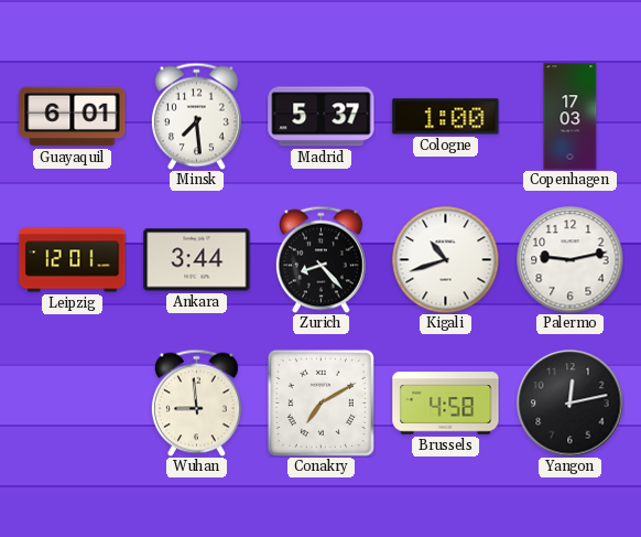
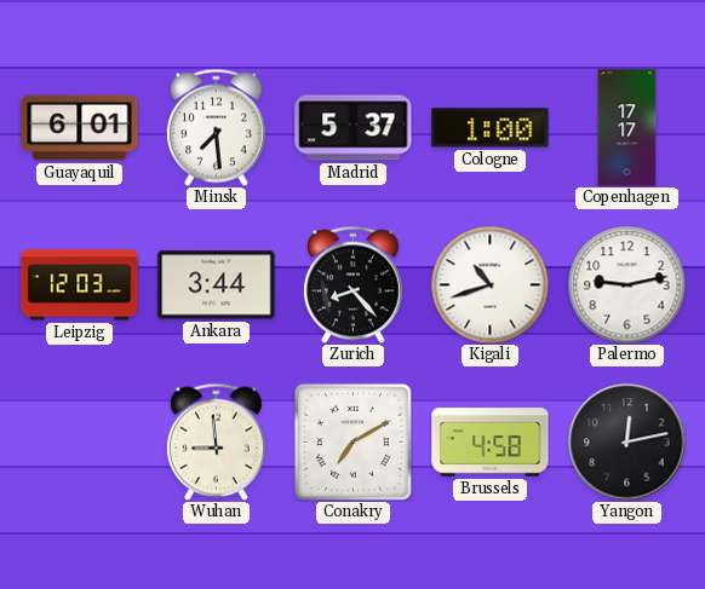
Copenhagen: 17:03 -> 17:17
Leipzig: 12:01 -> 12:03
